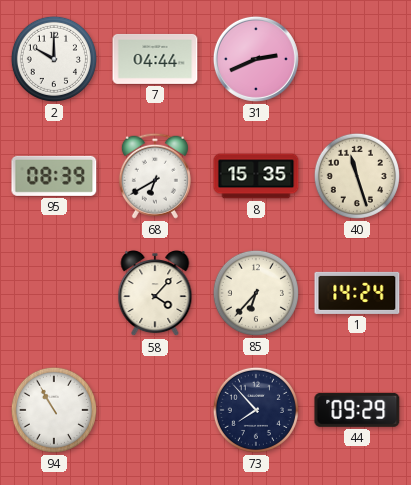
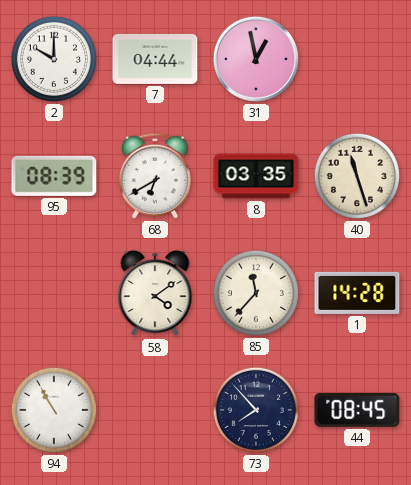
31: 2:41 -> 12:58
8: 15:35 -> 03:35
58: 4:07 -> 4:09
85: 6:37 -> 11:37
1: 14:24 -> 14:28
44: 09:29 -> 08:45
